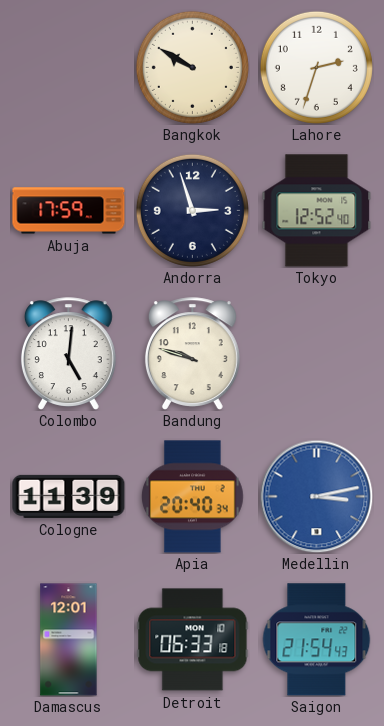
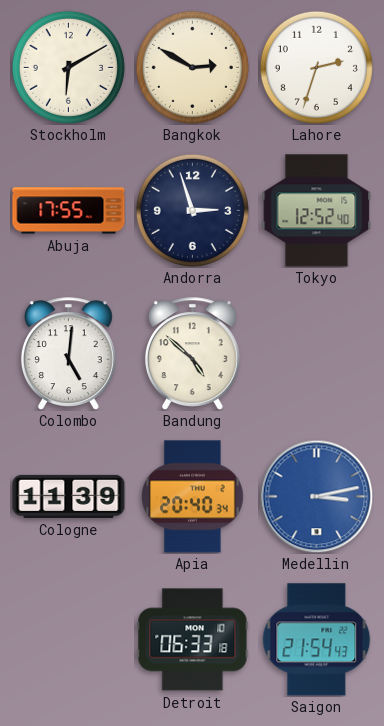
Stockholm: none -> 6:10
Bangkok: 9:50 -> 2:50
Abuja: 17:59 -> 17:55
Bandung: 9:48 -> 4:52
Damascus: 12:01 -> none
